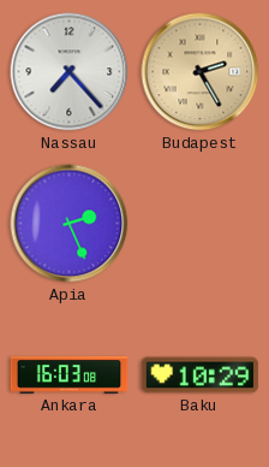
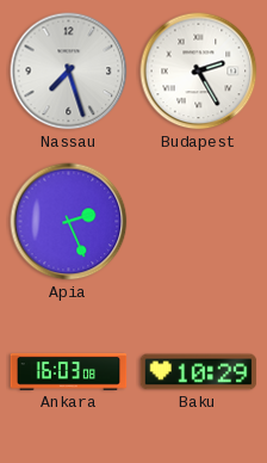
Nassau: 7:23 -> 7:27
Budapest dial: champagne -> white
